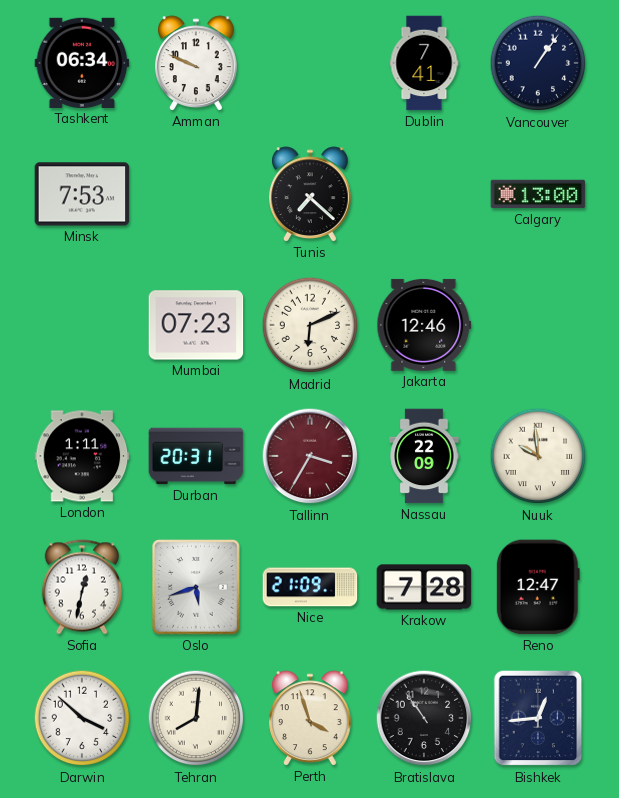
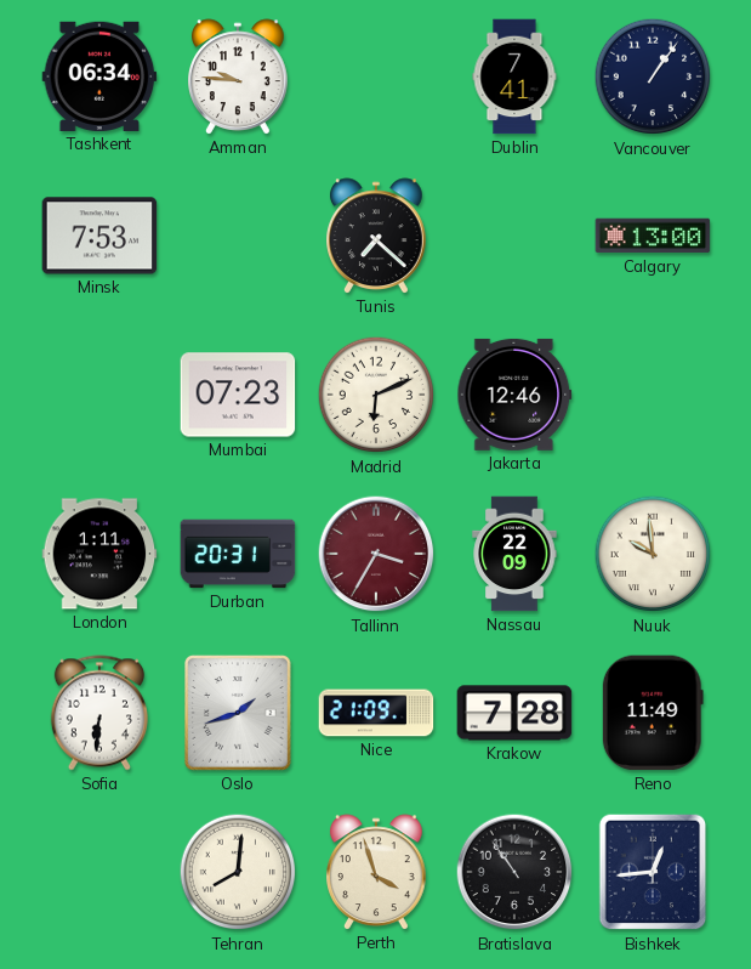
Amman: 9:49 -> 9:46
Sofia: 12:32 -> 6:31
Oslo: 5:42 -> 1:42
Reno: 12:47 -> 11:49
Darwin: 3:52 -> none
